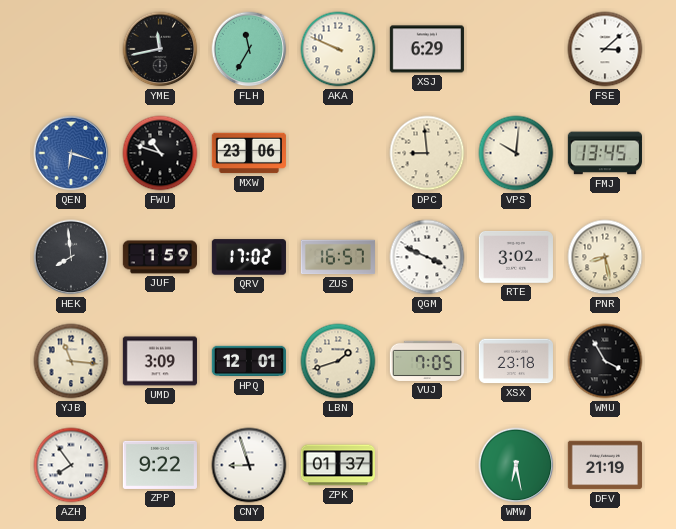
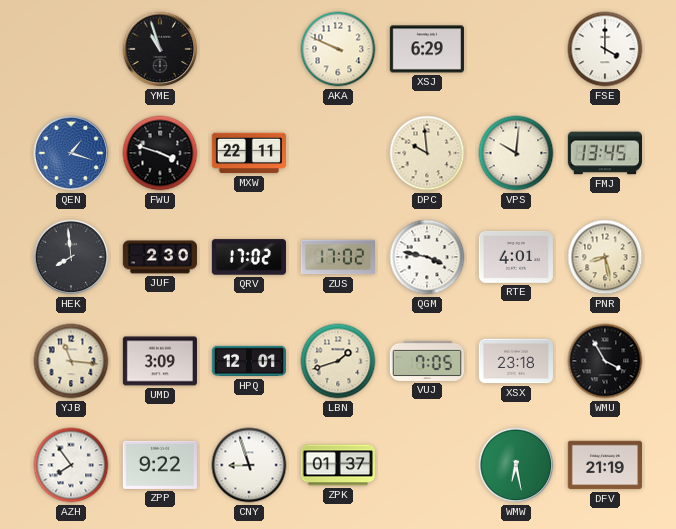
YME: 11:43 -> 10:57
FLH: 11:35 -> none
FSE: 3:08 -> 4:00
QEN: 6:18 -> 1:18
FWU: 10:48 -> 3:48
MXW: 23:06 -> 22:11
DPC: 8:59 -> 9:59
JUF: 1:59 -> 2:30
ZUS: 16:57 -> 17:02
QGM: 3:49 -> 3:47
RTE: 3:02 -> 4:01
